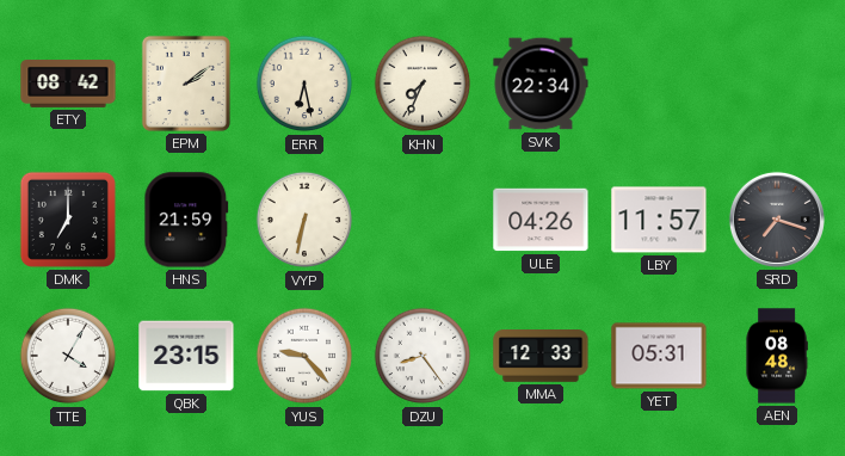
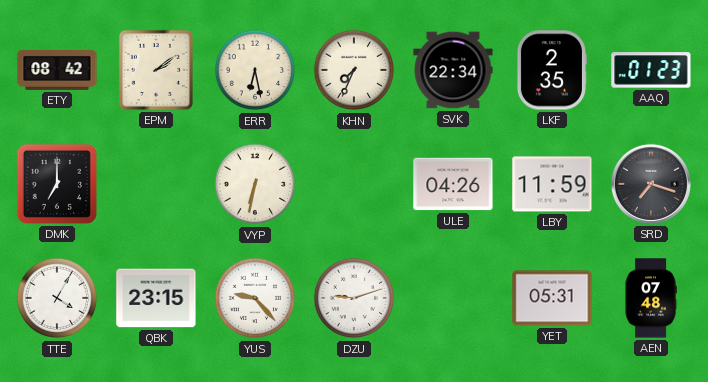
LKF: none -> 2:35
AAQ: none -> 01:23
HNS: 21:59 -> none
LBY: 11:57 -> 11:59
DZU: 8:24 -> 9:12
MMA: 12:33 -> none
AEN: 08:48 -> 07:48
